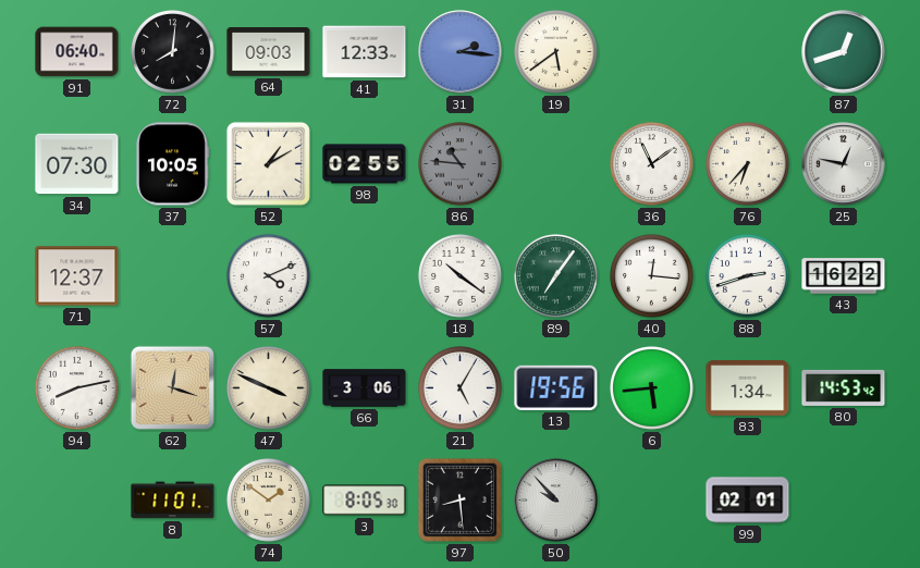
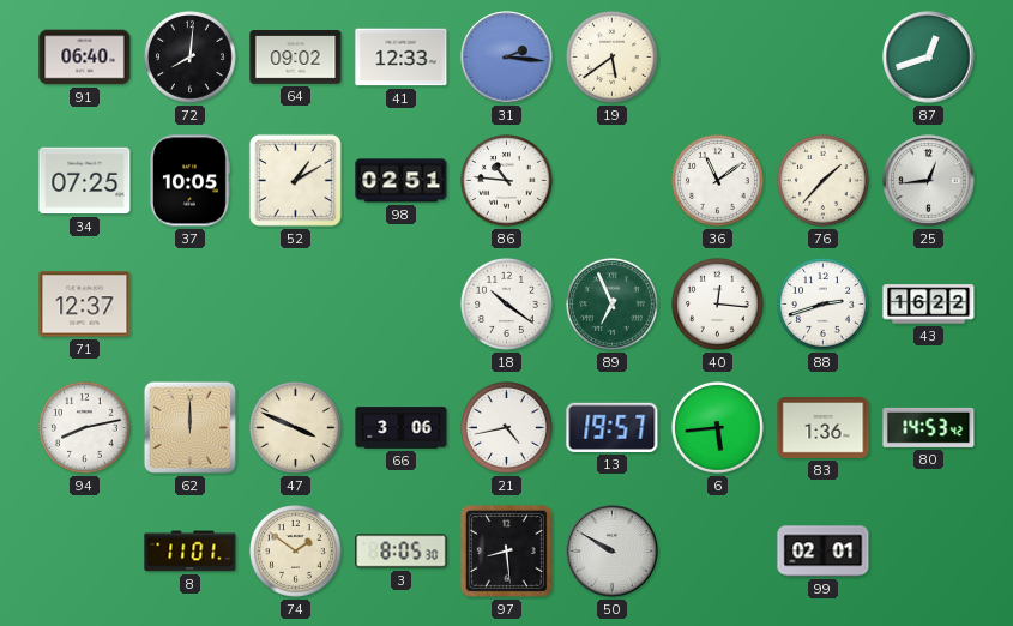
64: 09:03 -> 09:02
34: 07:30 -> 07:25
98: 02:55 -> 02:51
86 dial: grey -> white
76: 6:37 -> 1:37
25: 12:47 -> 12:44
57: 4:11 -> none
89: 7:06 -> 6:56
62: 12:18 -> 12:00
21: 5:05 -> 4:43
13: 19:56 -> 19:57
83: 1:34 -> 1:36
50: 9:53 -> 9:50
